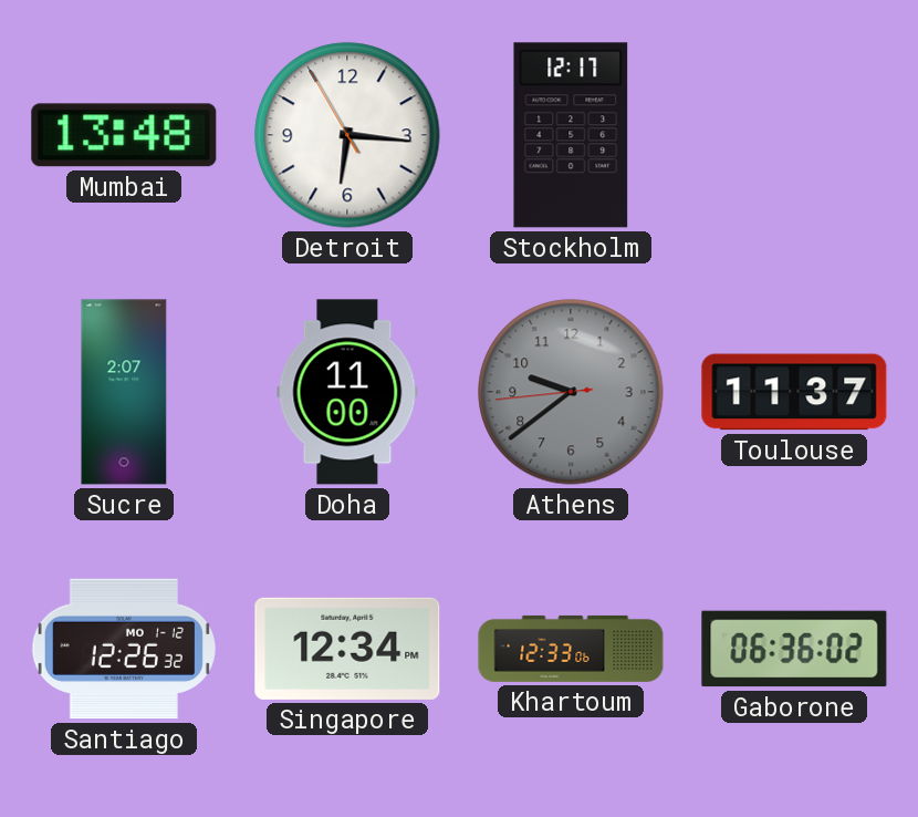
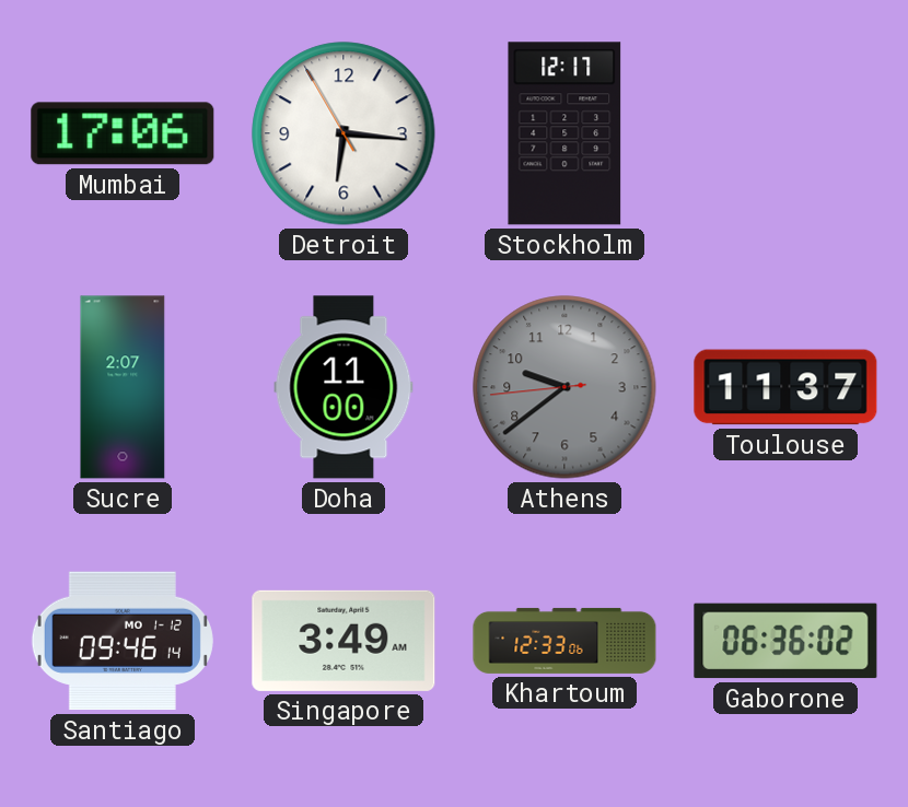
Mumbai: 13:48 -> 17:06
Santiago: 12:26 -> 09:46
Singapore: 12:34 -> 3:49
